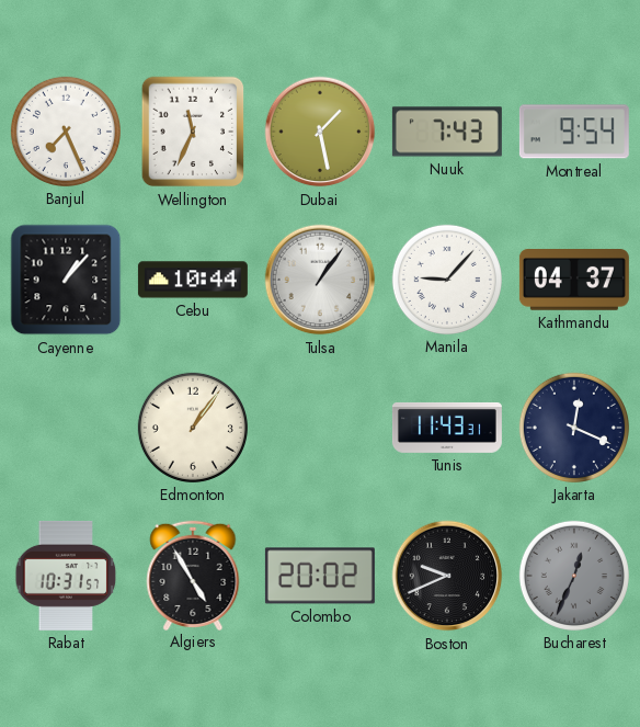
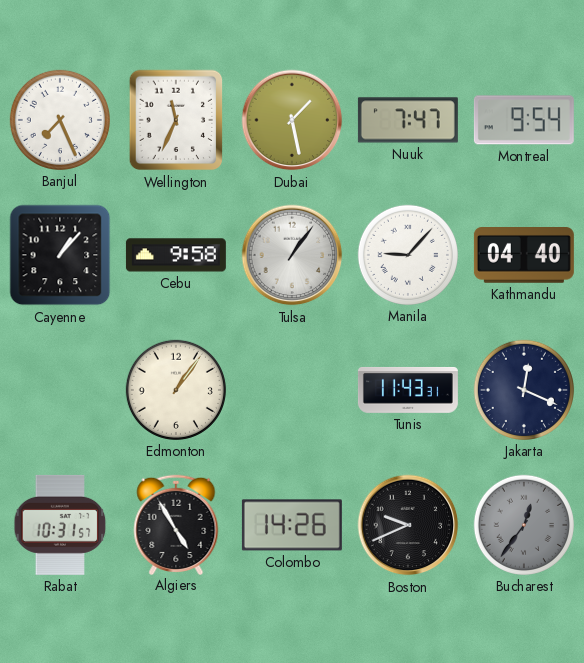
Nuuk: 7:43 -> 7:47
Cebu: 10:44 -> 9:58
Kathmandu: 04:37 -> 04:40
Colombo: 20:02 -> 14:26
Bucharest: 12:34 -> 12:36
